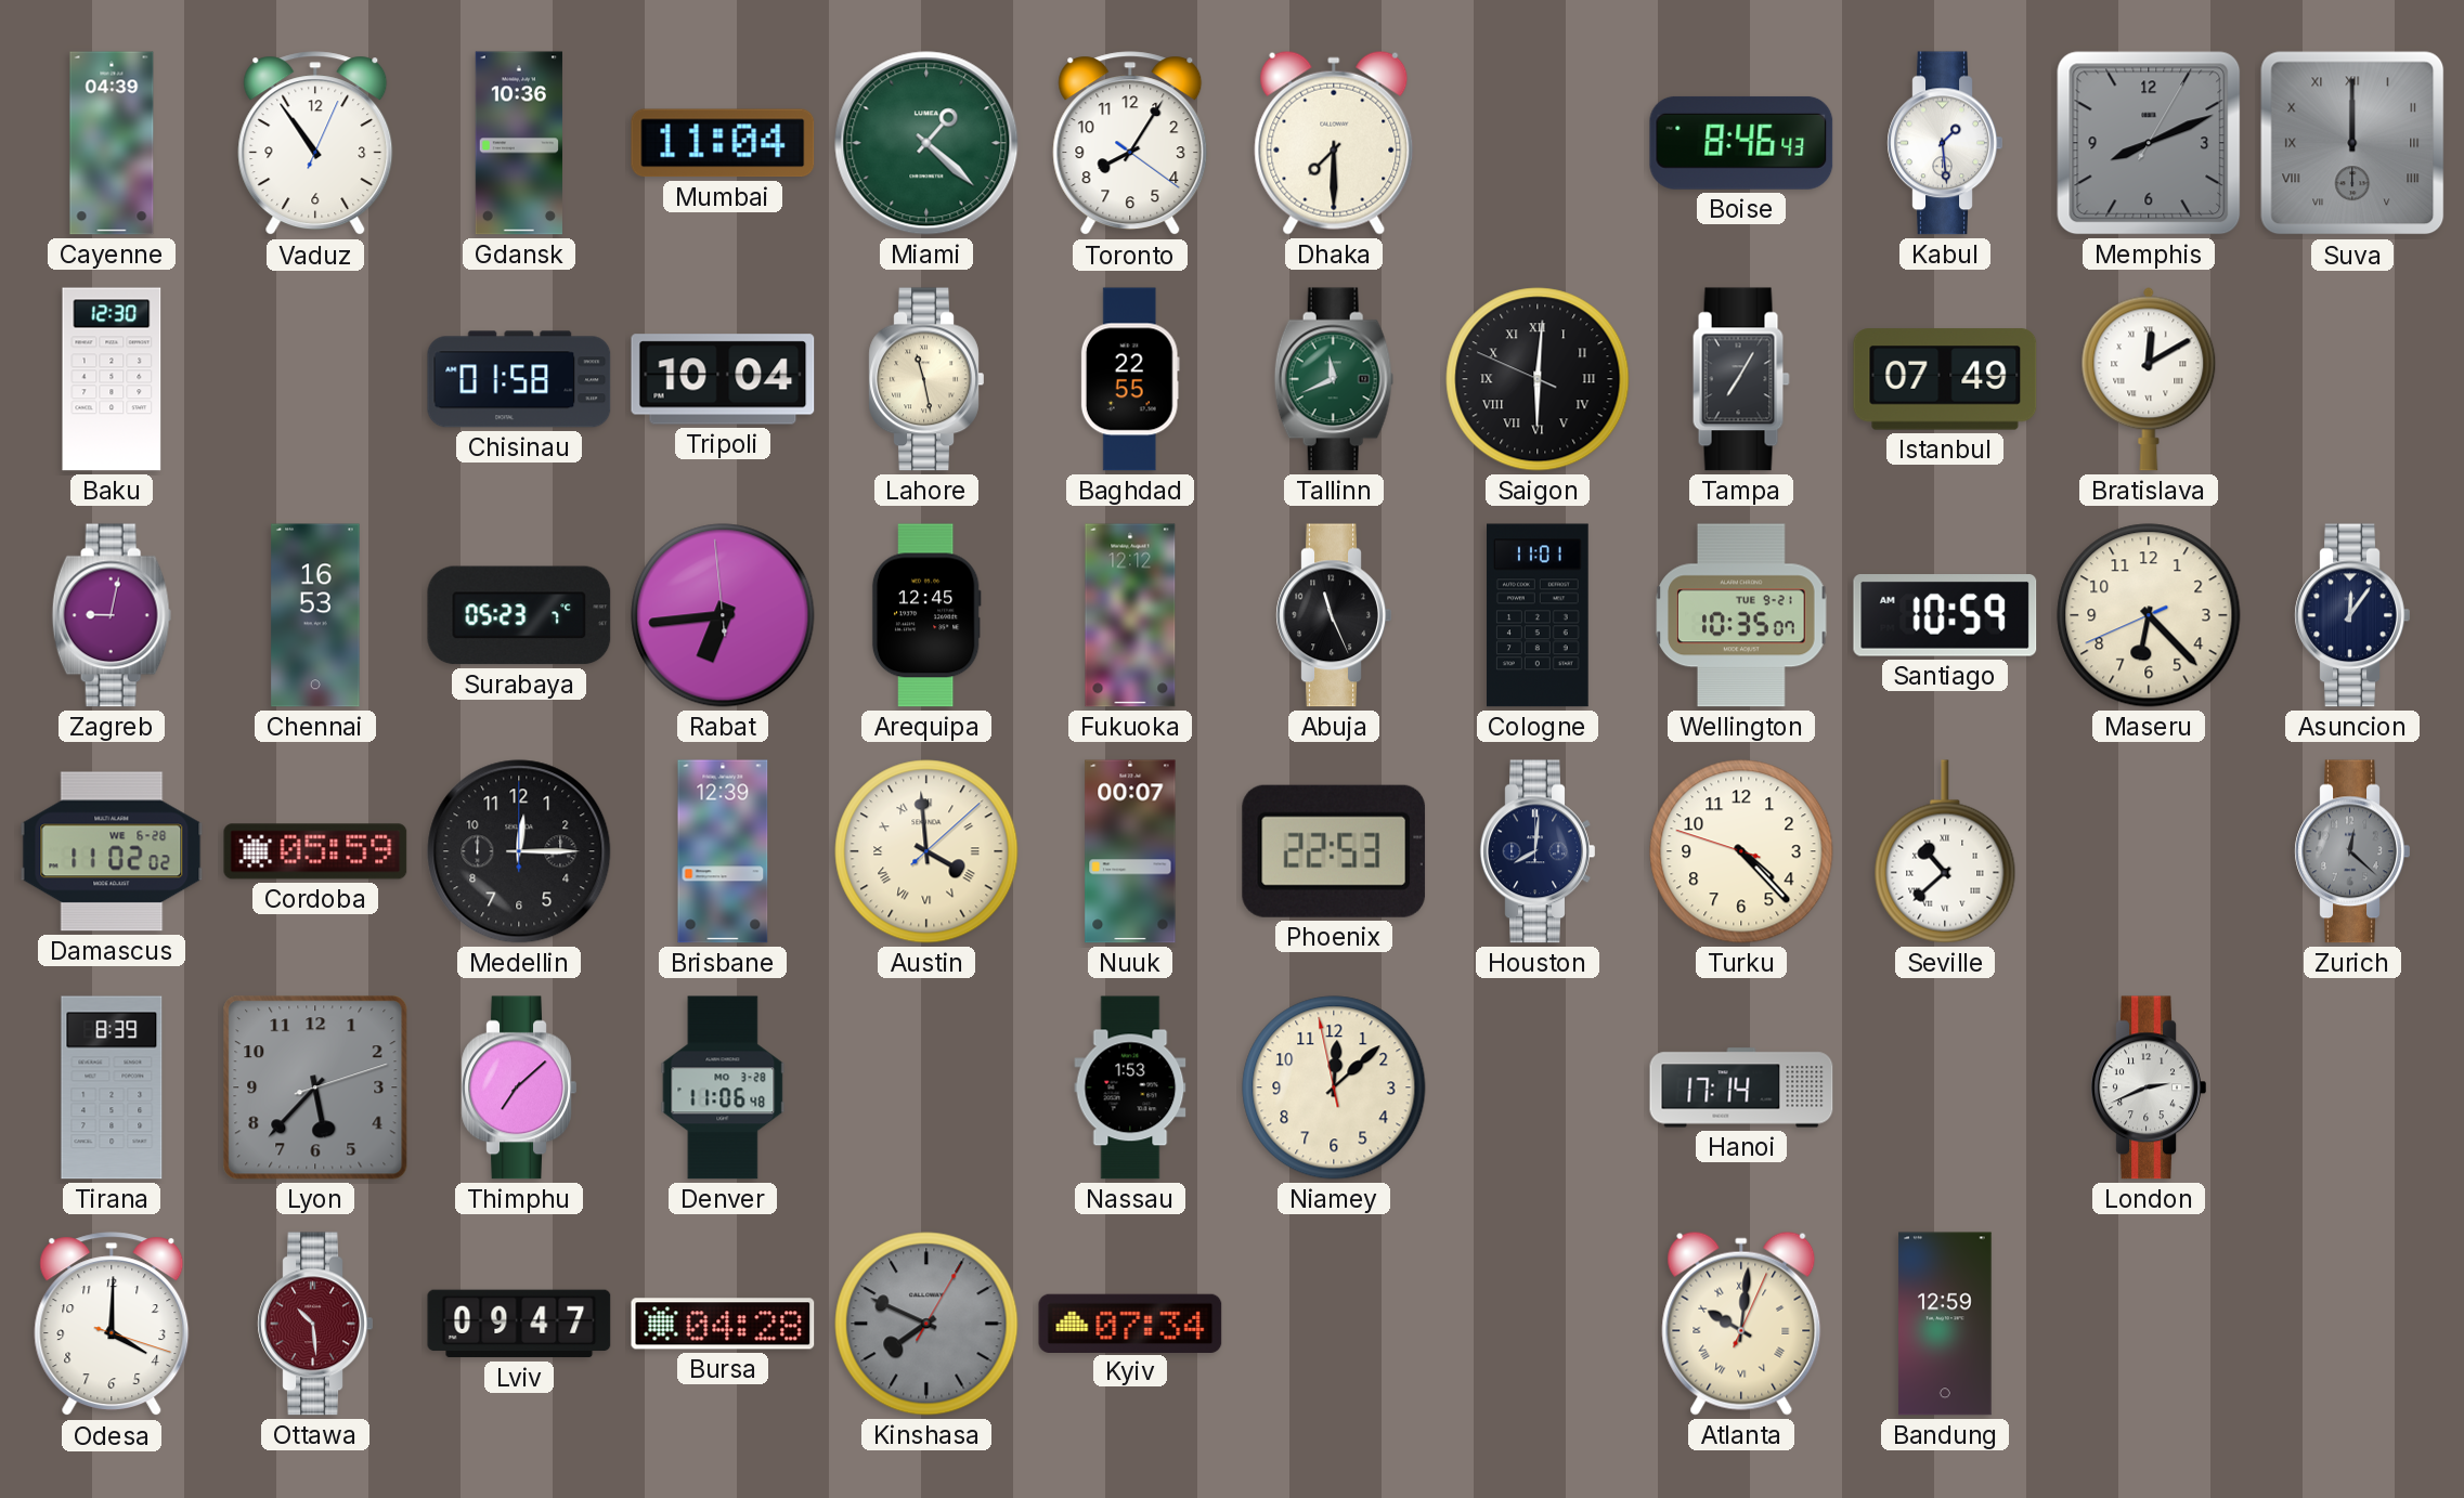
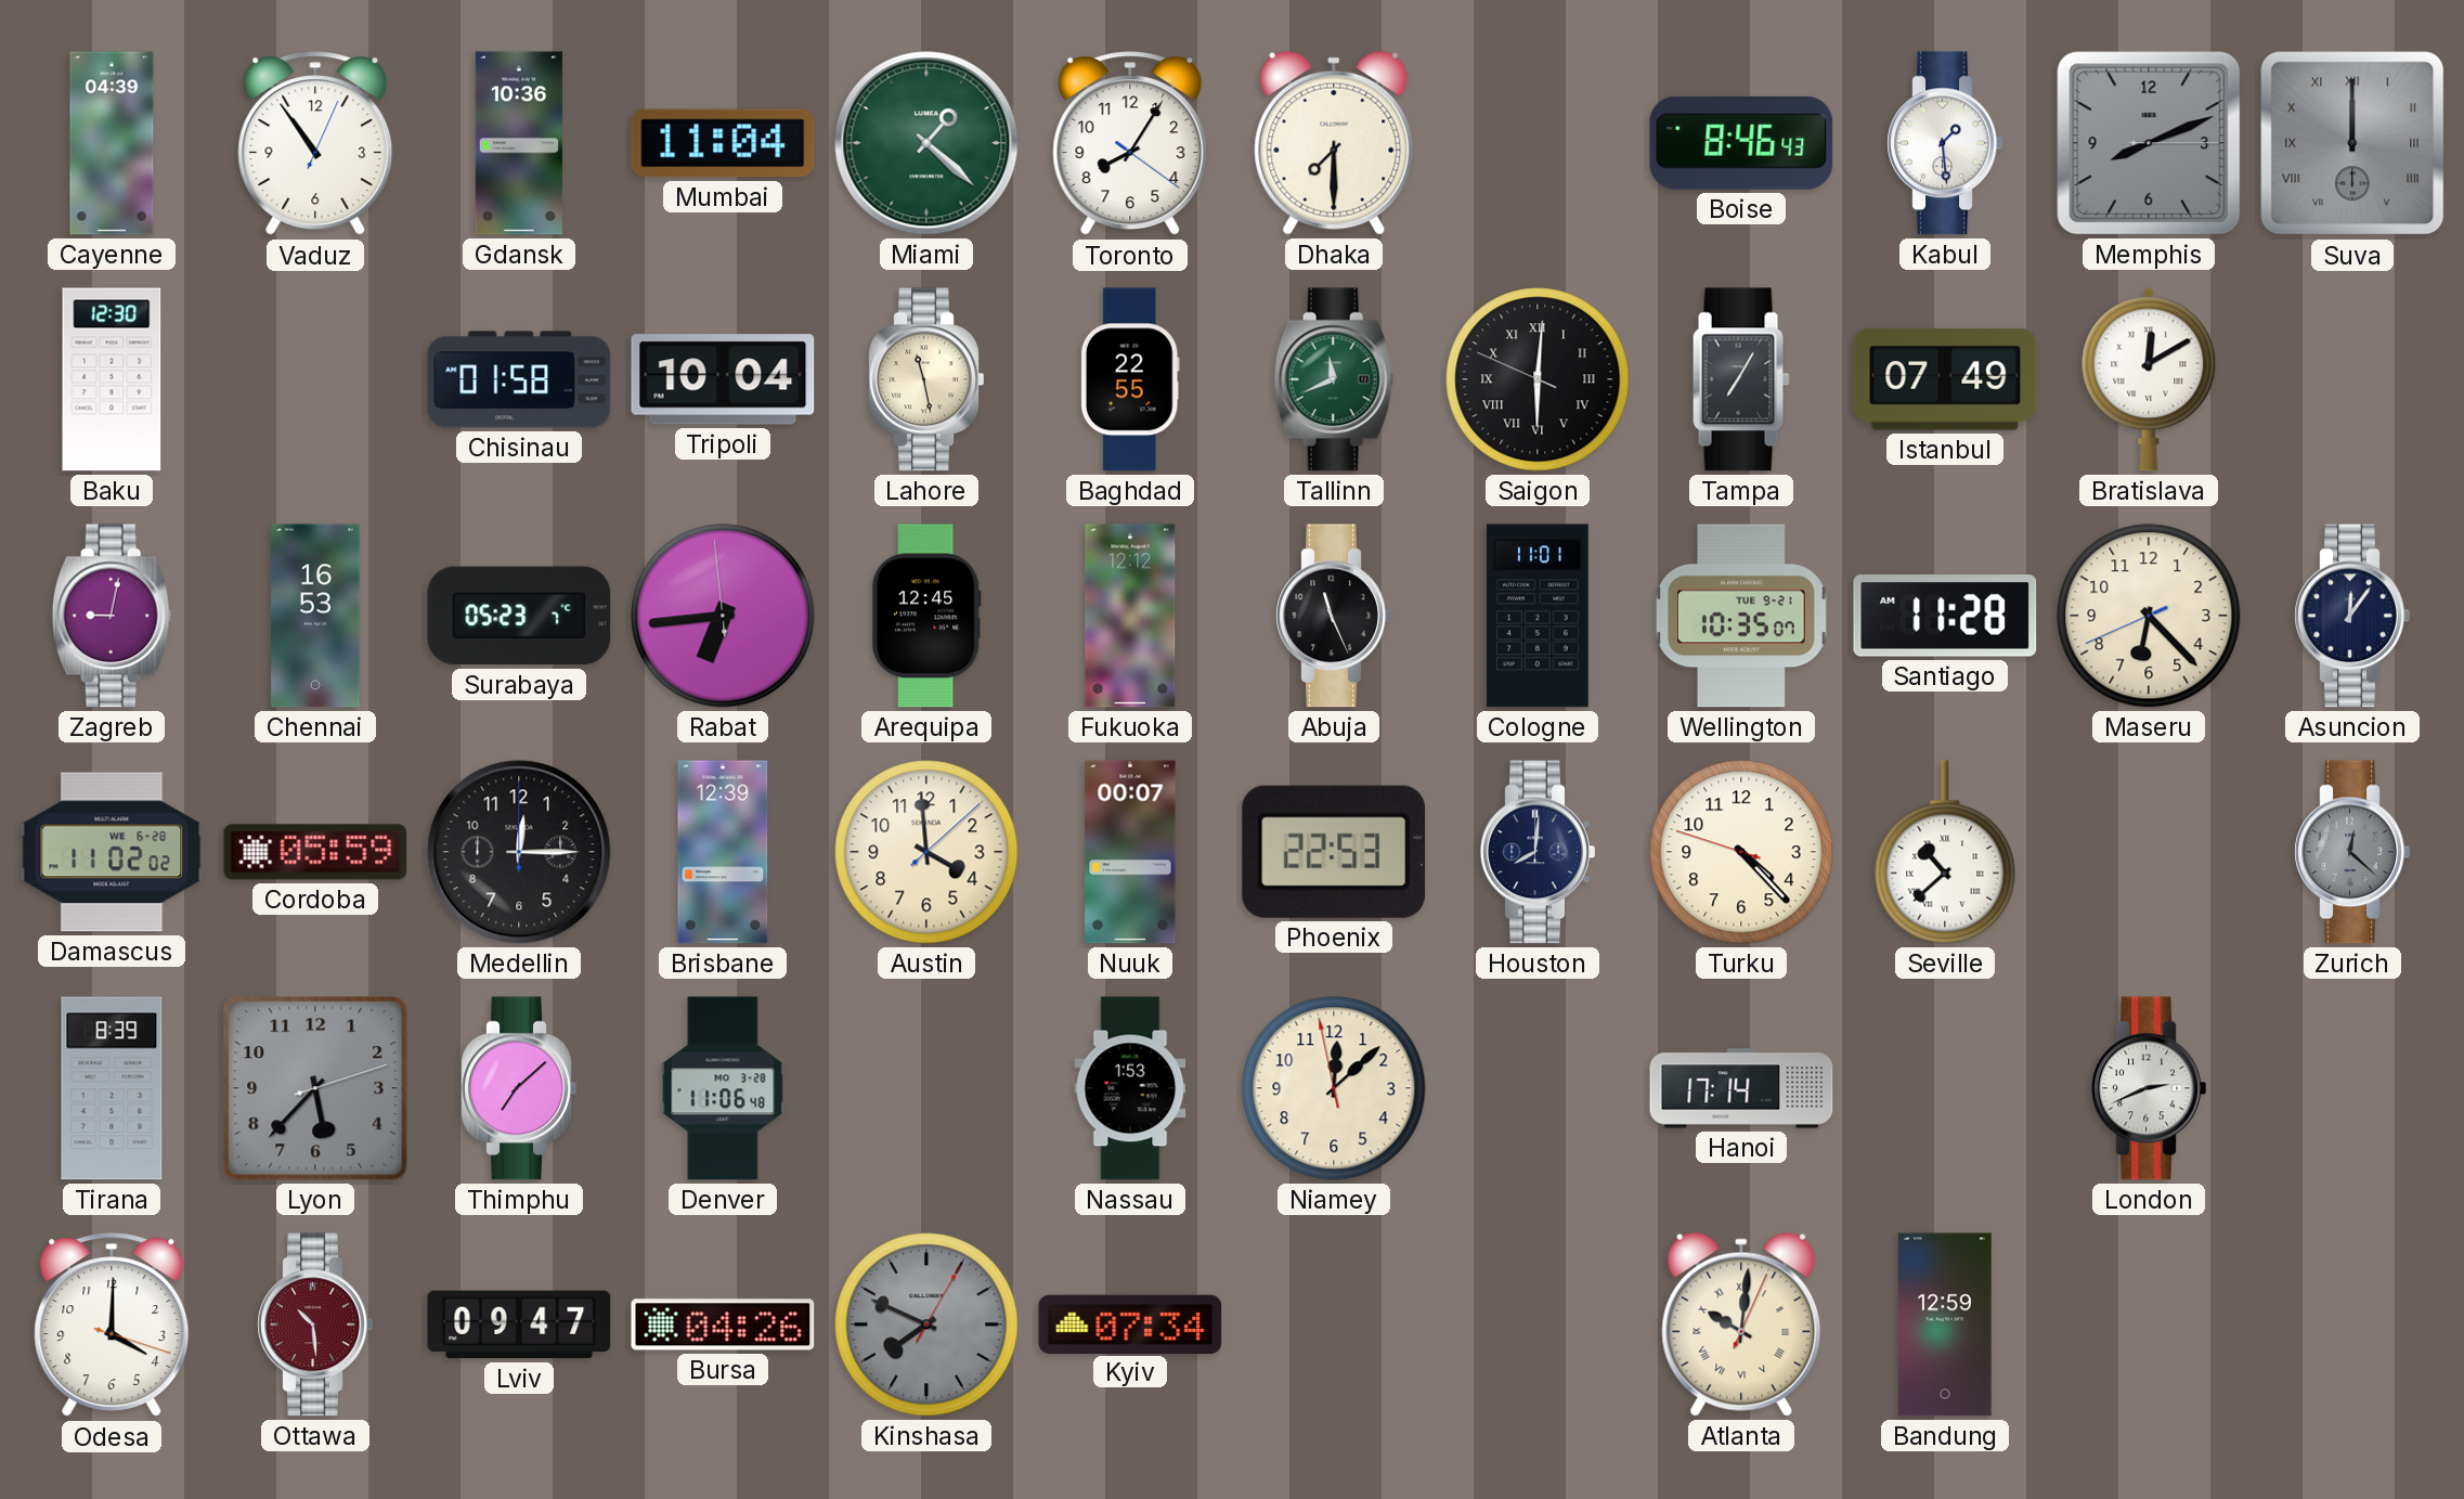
Memphis: 8:11:05 -> 8:11:15
Santiago: 10:59 -> 11:28
Austin numerals: Roman -> Arabic
Bursa: 04:28 -> 04:26
